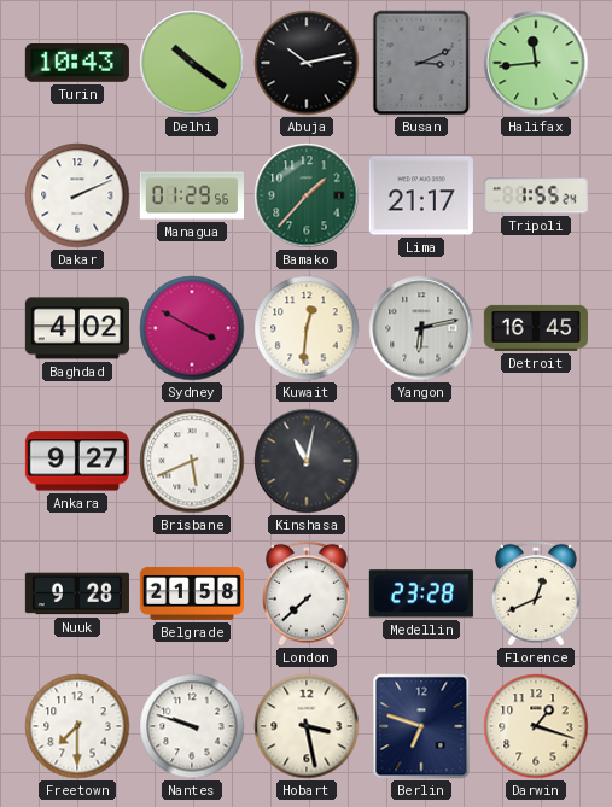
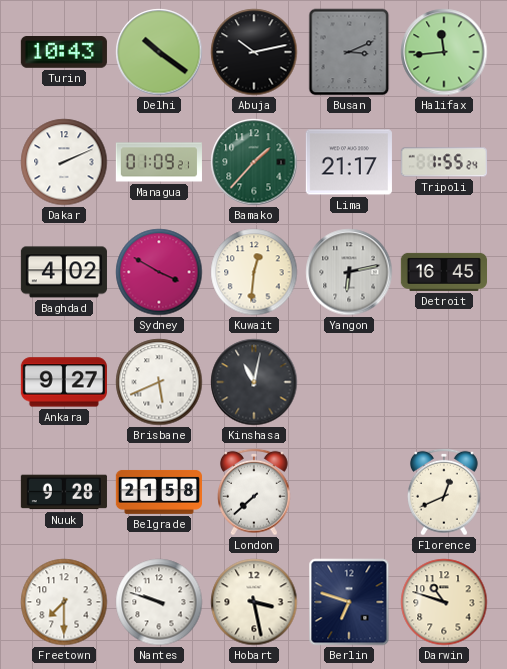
Managua: 01:29 -> 01:09
Medellin: 23:28 -> none
Darwin: 1:18 -> 10:48
